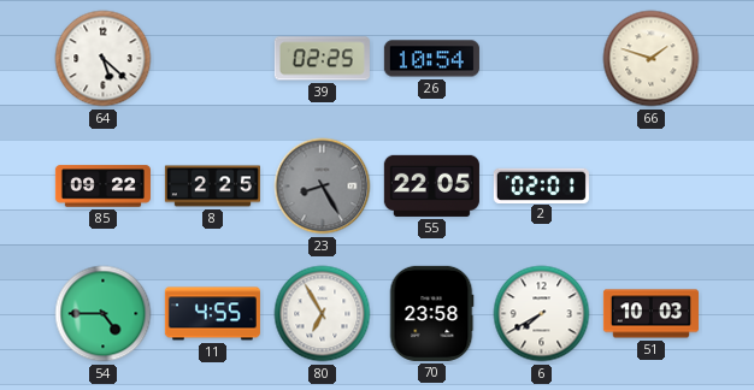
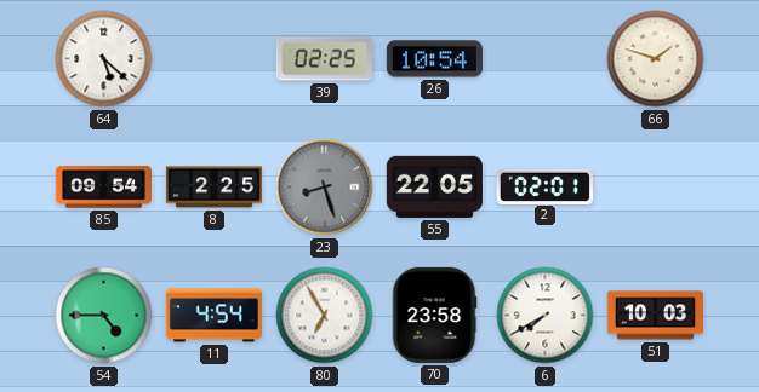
85: 09:22 -> 09:54
23: 8:25 -> 8:27
11: 4:55 -> 4:54
